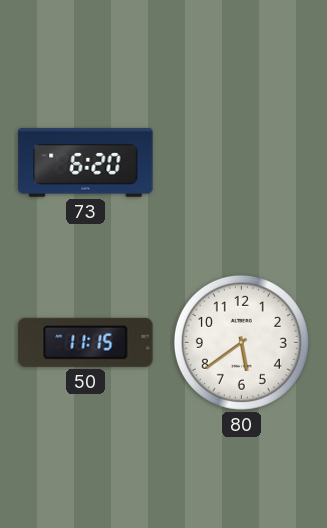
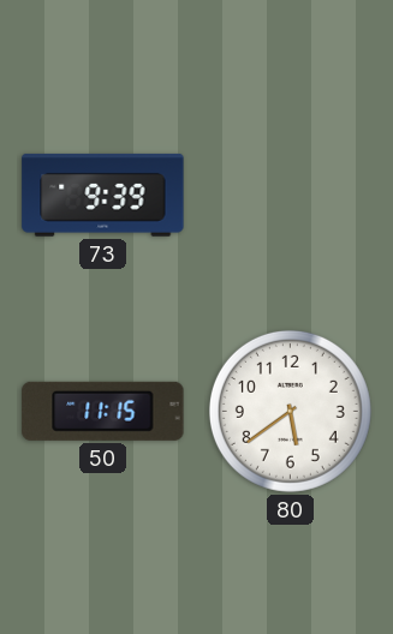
73: 6:20 -> 9:39
